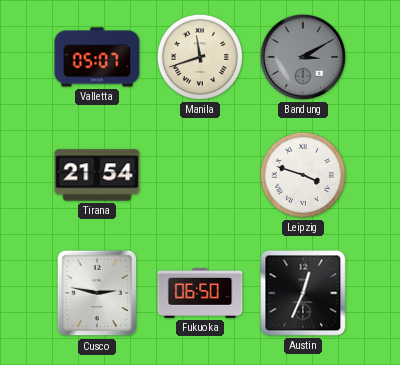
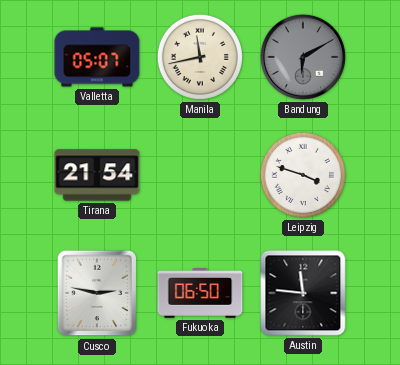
Manila: 11:42 -> 11:43
Bandung: 3:10 -> 6:10
Austin: 12:34 -> 11:46
